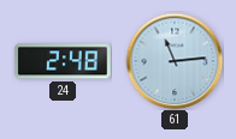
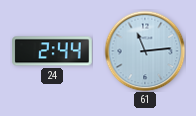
24: 2:48 -> 2:44
